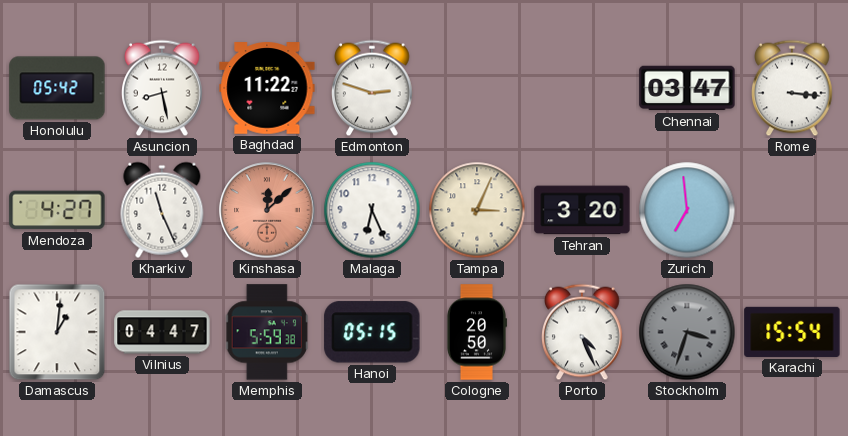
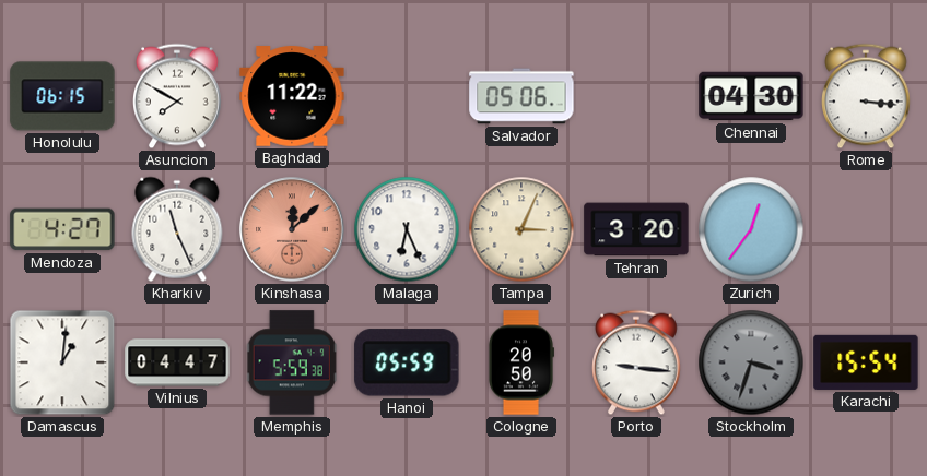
Honolulu: 05:42 -> 06:15
Asuncion: 8:28 -> 7:50
Edmonton: 2:48 -> none
Salvador: none -> 05:06
Chennai: 03:47 -> 04:30
Zurich: 6:59 -> 12:36
Hanoi: 05:15 -> 05:59
Porto: 4:26 -> 9:16
